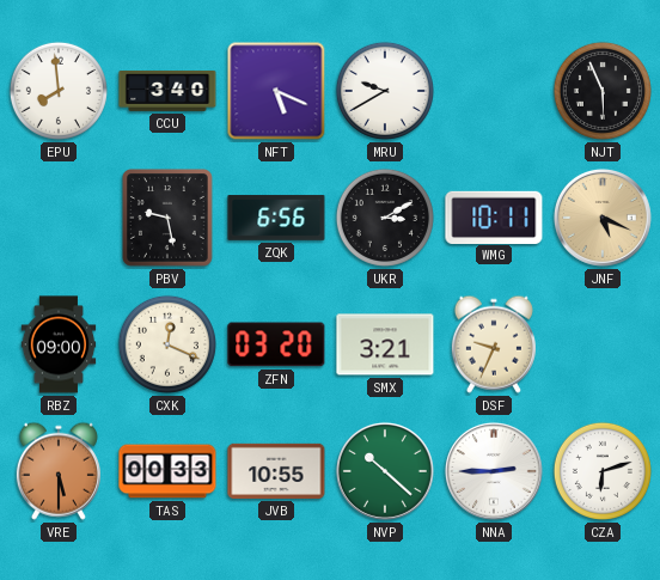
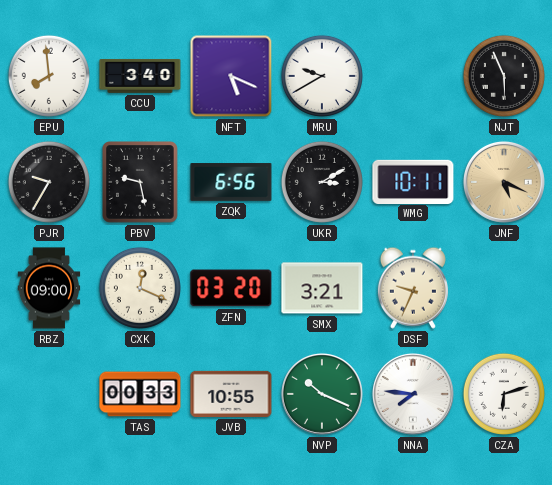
PJR: none -> 9:35
VRE: 5:30 -> none
NVP: 10:22 -> 10:19
NNA: 2:45 -> 7:46
